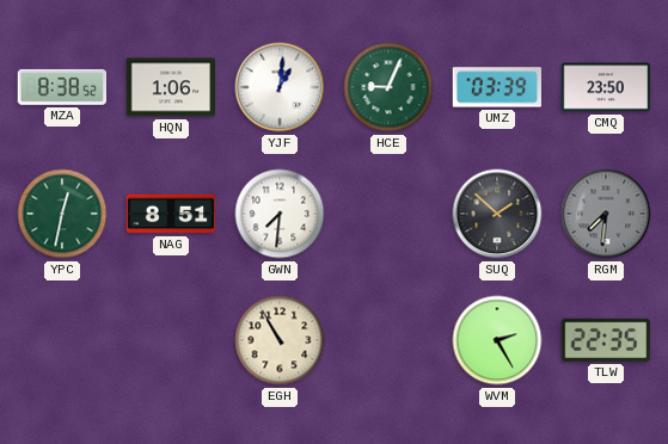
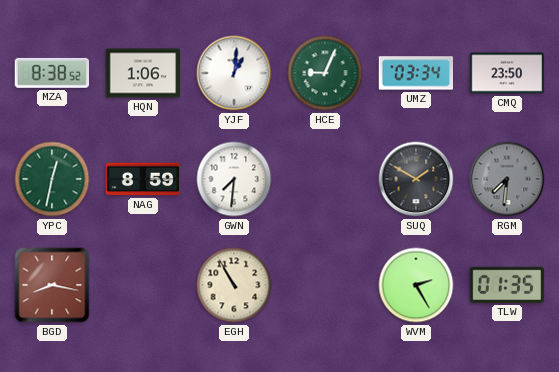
UMZ: 03:39 -> 03:34
NAG: 8:51 -> 8:59
SUQ: 1:52 -> 1:50
BGD: none -> 8:17
TLW: 22:35 -> 01:35
